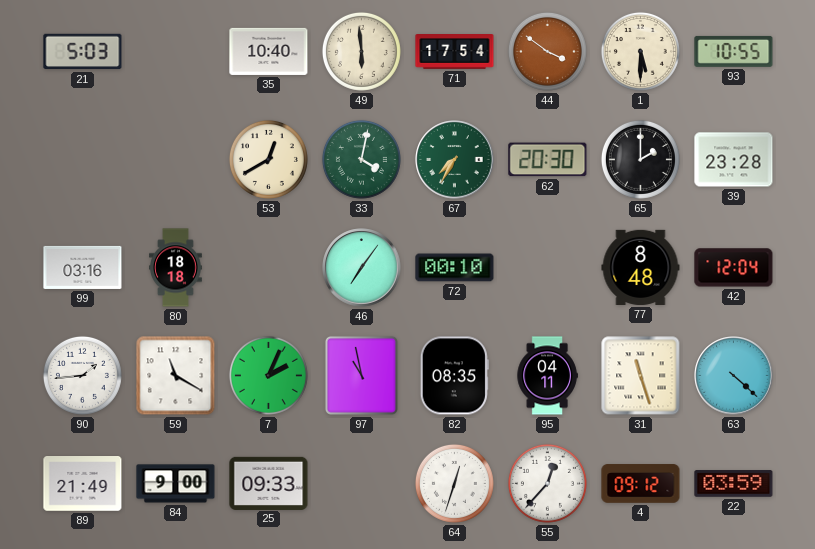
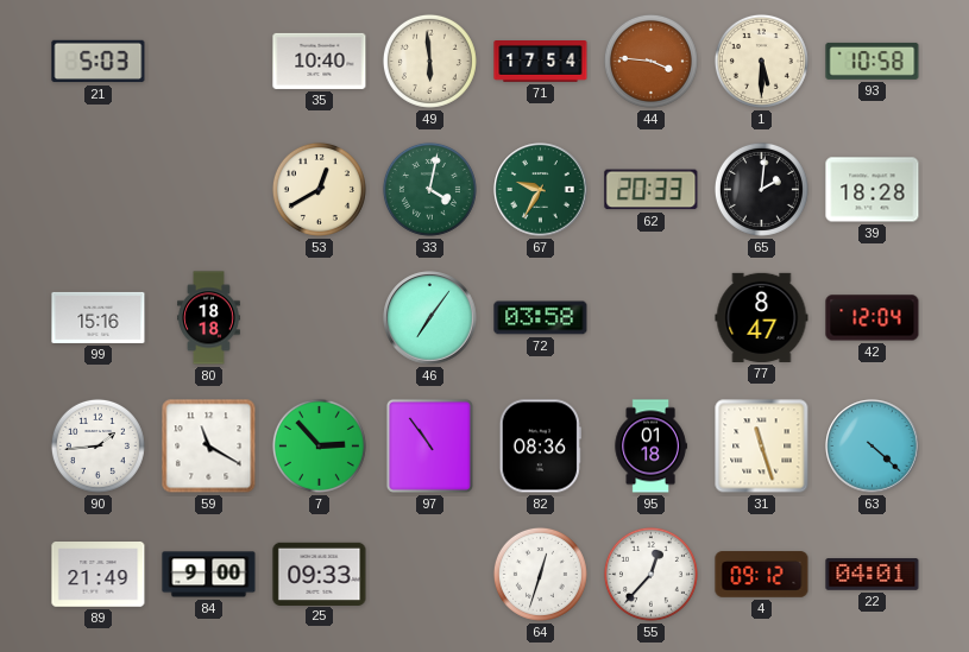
44: 3:51 -> 3:46
93: 10:55 -> 10:58
67: 7:35 -> 9:35
62: 20:30 -> 20:33
65: 2:00 -> 2:01
39: 23:28 -> 18:28
99: 03:16 -> 15:16
72: 00:10 -> 03:58
77: 8:48 -> 8:47
7: 2:04 -> 2:53
97: 10:58 -> 10:54
82: 08:35 -> 08:36
95: 04:11 -> 01:18
22: 03:59 -> 04:01
